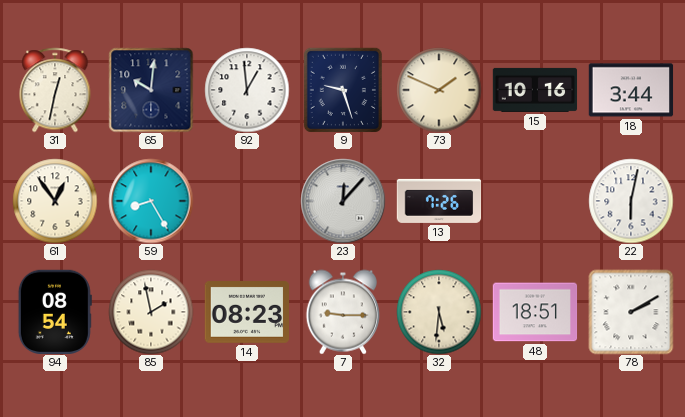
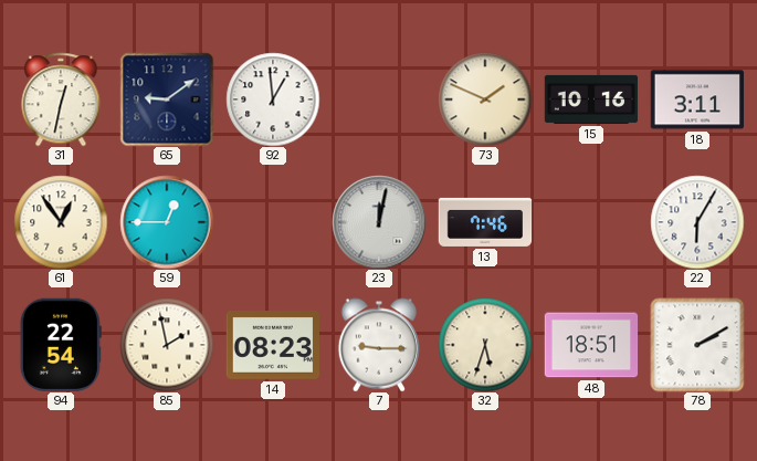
65: 10:01 -> 9:09
9: 9:27 -> none
18: 3:44 -> 3:11
59: 8:25 -> 12:45
23: 12:07 -> 12:02
13: 7:26 -> 7:46
22: 6:02 -> 6:05
94: 08:54 -> 22:54
32: 5:31 -> 5:33
